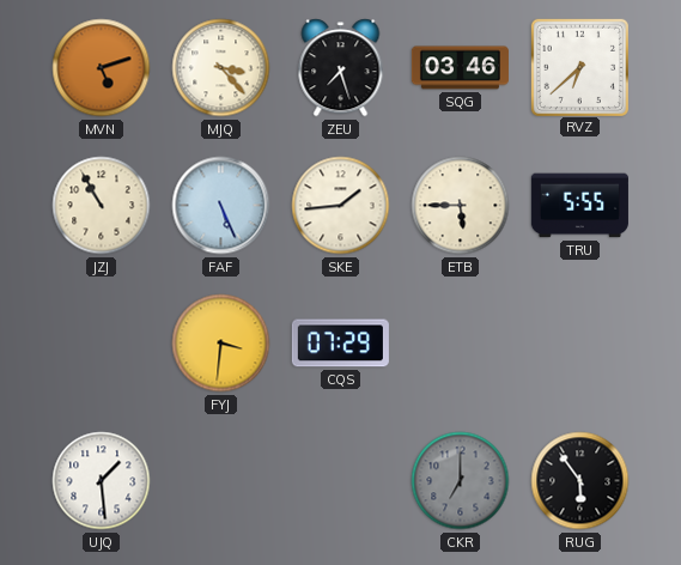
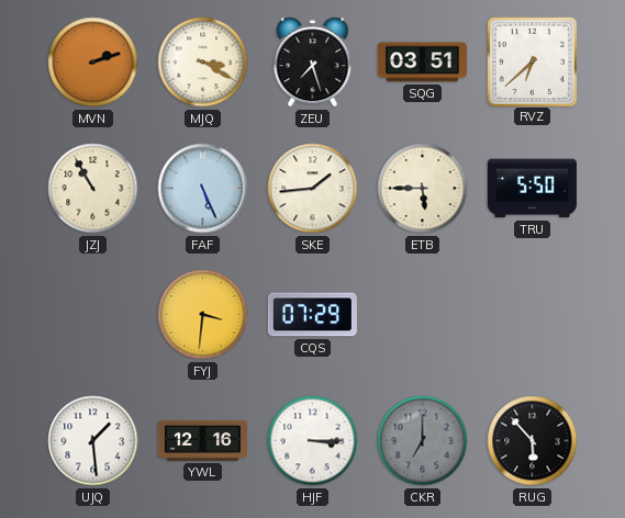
MVN: 5:12 -> 2:12
MJQ: 3:23 -> 3:20
SQG: 03:46 -> 03:51
TRU: 5:55 -> 5:50
YWL: none -> 12:16
HJF: none -> 3:15
RUG: 5:54 -> 5:53
